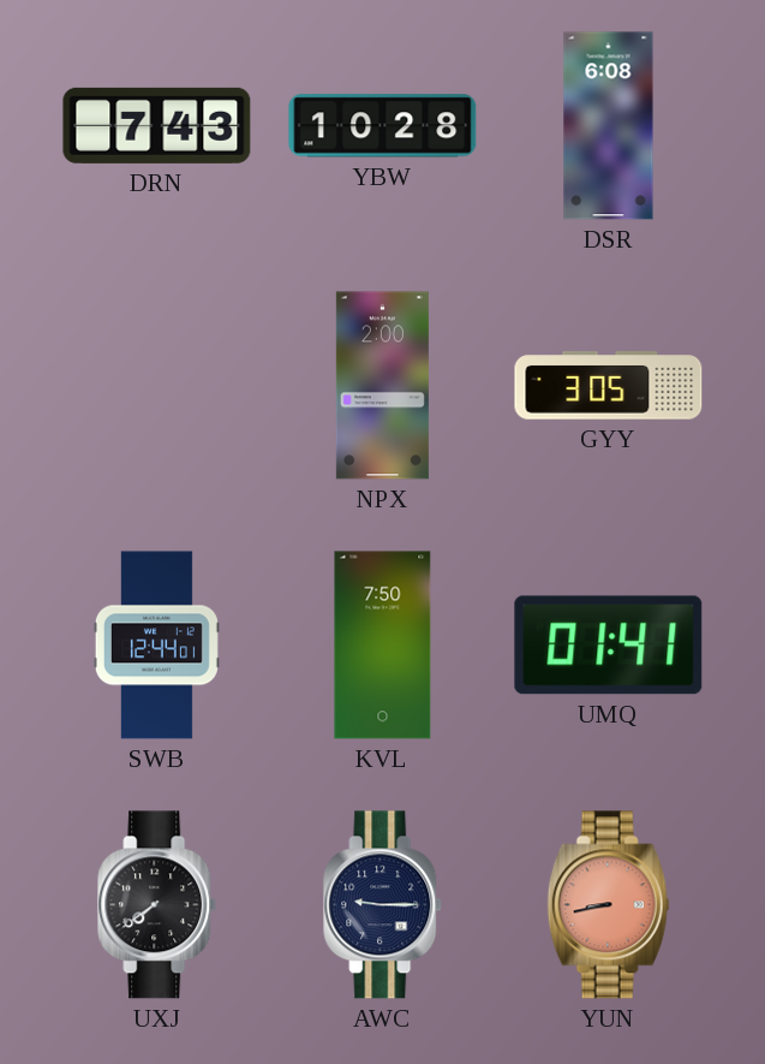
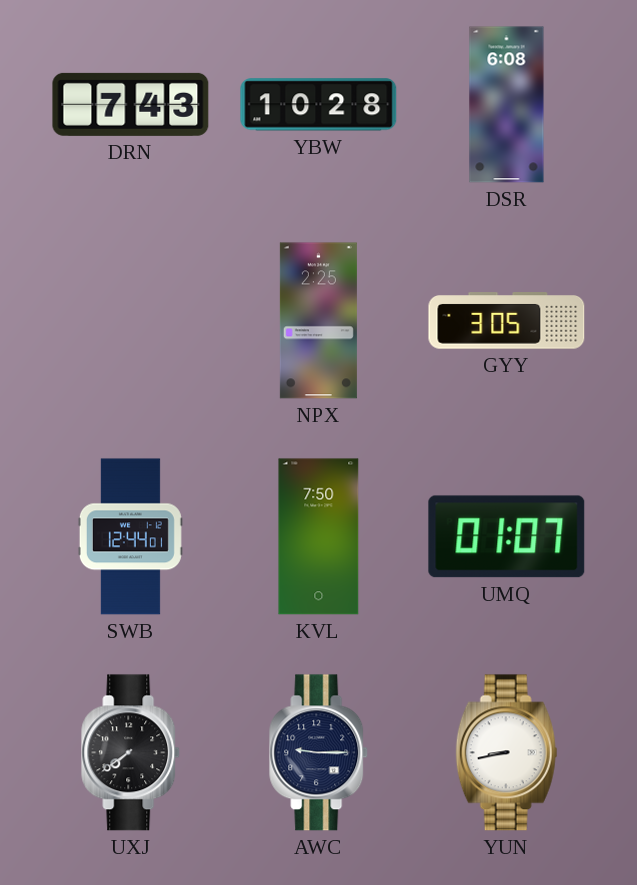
NPX: 2:00 -> 2:25
UMQ: 01:41 -> 01:07
YUN dial: salmon -> white
